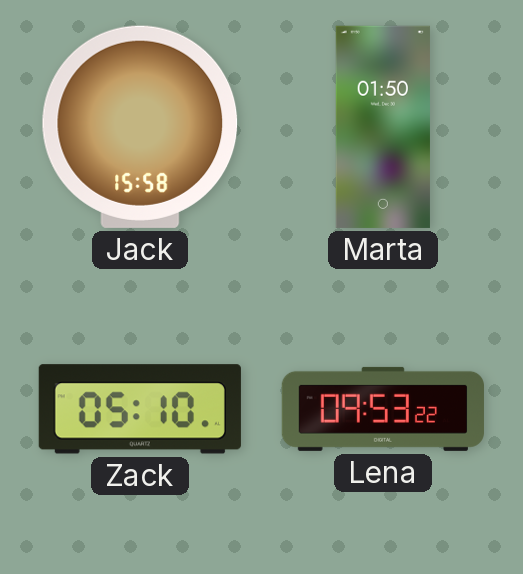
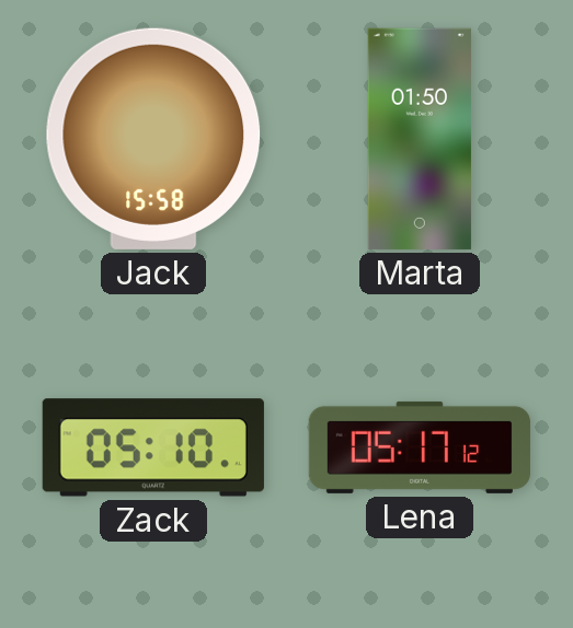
Lena: 09:53 -> 05:17
